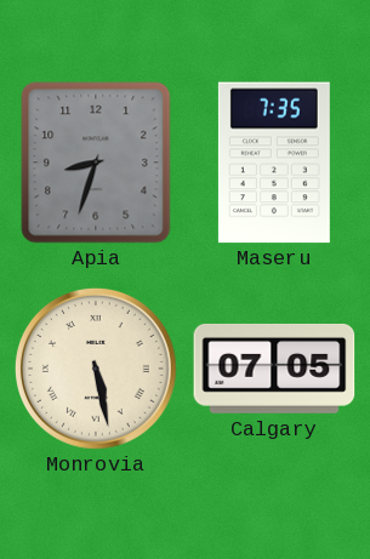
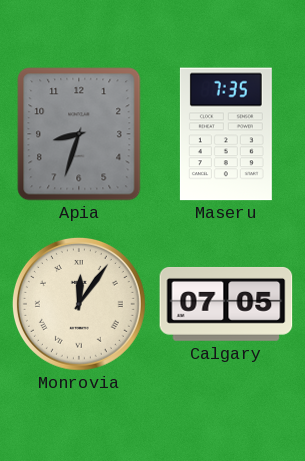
Monrovia: 5:28 -> 12:06
